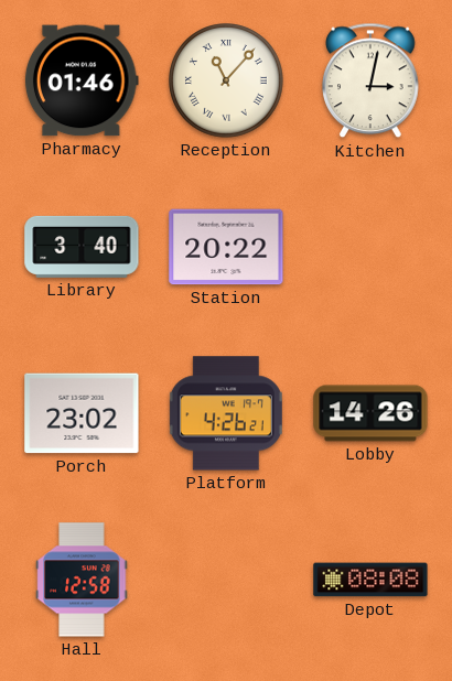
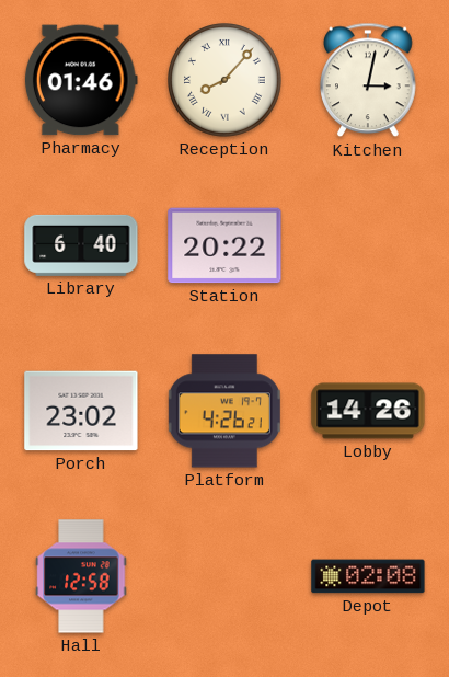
Reception: 11:07 -> 8:07
Library: 3:40 -> 6:40
Depot: 08:08 -> 02:08
